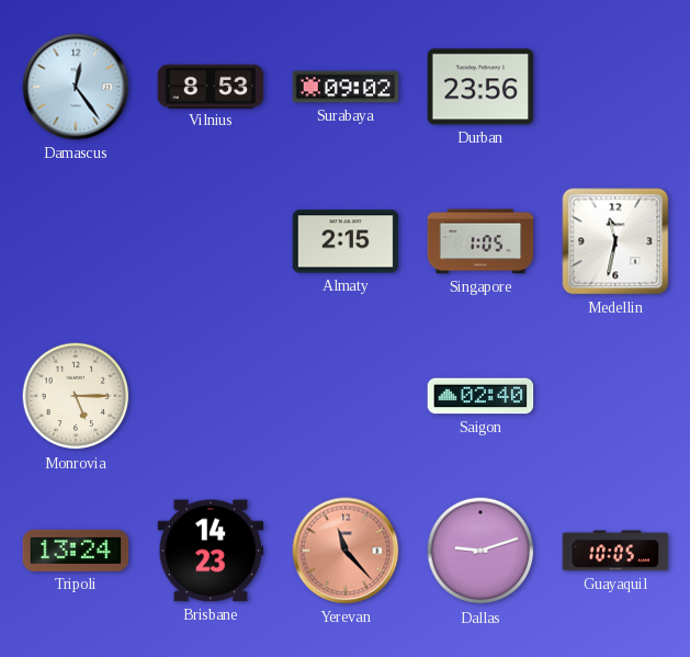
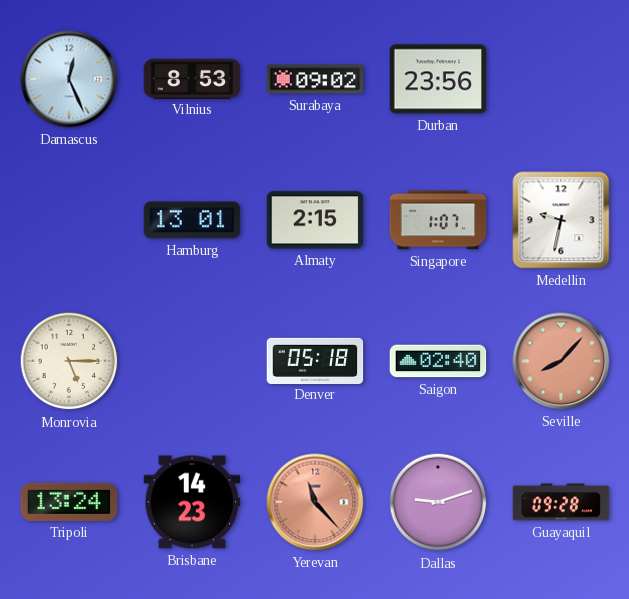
Damascus: 12:24 -> 12:26
Hamburg: none -> 13:01
Singapore: 1:05 -> 1:07
Medellin: 11:32 -> 9:32
Denver: none -> 05:18
Seville: none -> 8:07
Guayaquil: 10:05 -> 09:28
